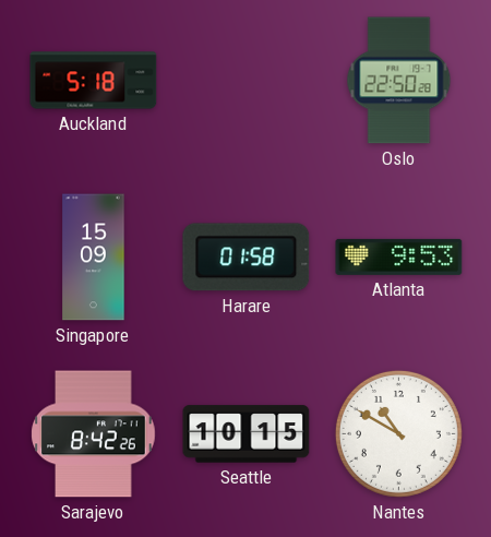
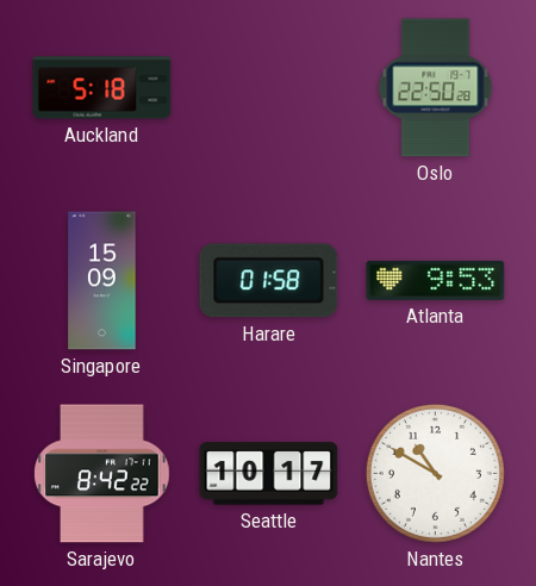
Sarajevo: 8:42:26 -> 8:42:22
Seattle: 10:15 -> 10:17
